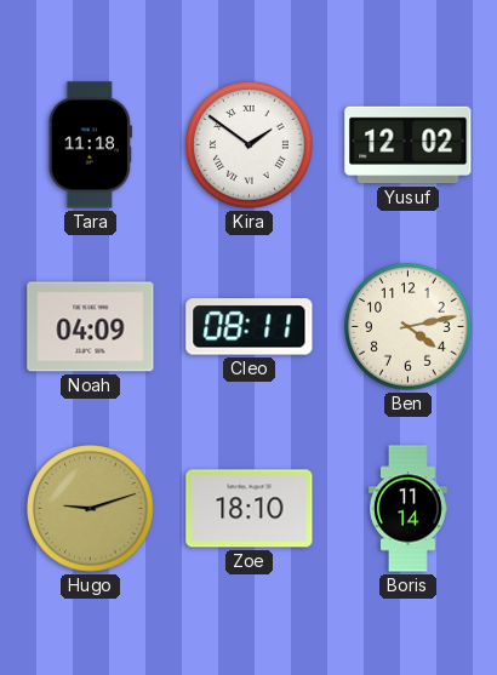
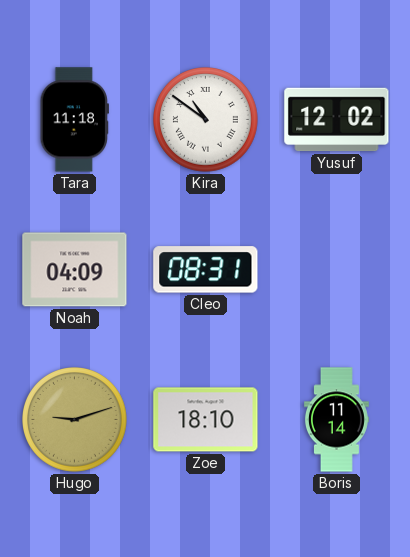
Kira: 1:51 -> 10:51
Cleo: 08:11 -> 08:31
Ben: 4:13 -> none
